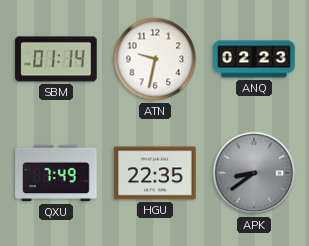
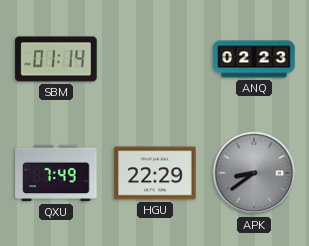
ATN: 9:32 -> none
HGU: 22:35 -> 22:29
